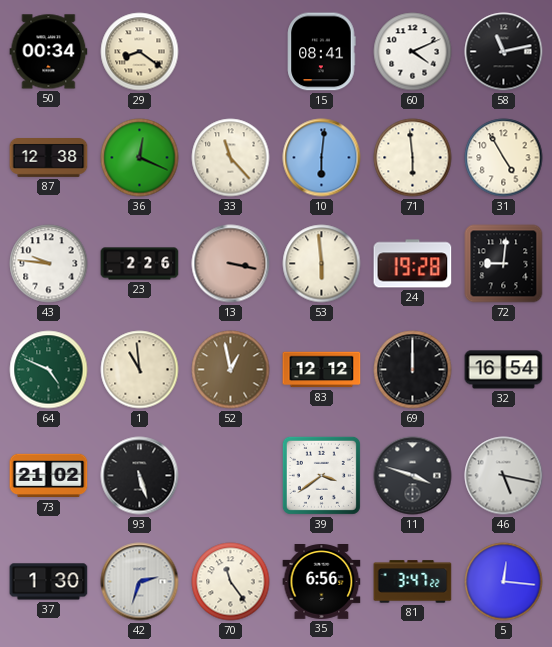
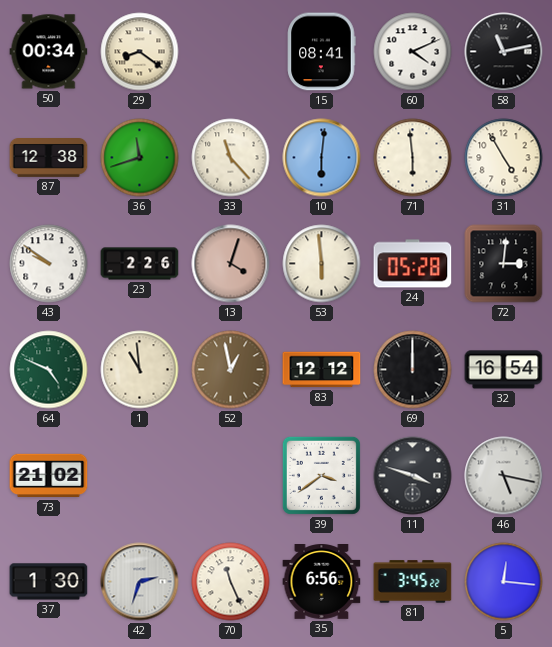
36: 12:19 -> 11:42
43: 9:46 -> 9:51
13: 3:17 -> 4:03
24: 19:28 -> 05:28
72: 9:01 -> 3:01
93: 5:27 -> none
70: 11:24 -> 11:26
81: 3:47 -> 3:45
